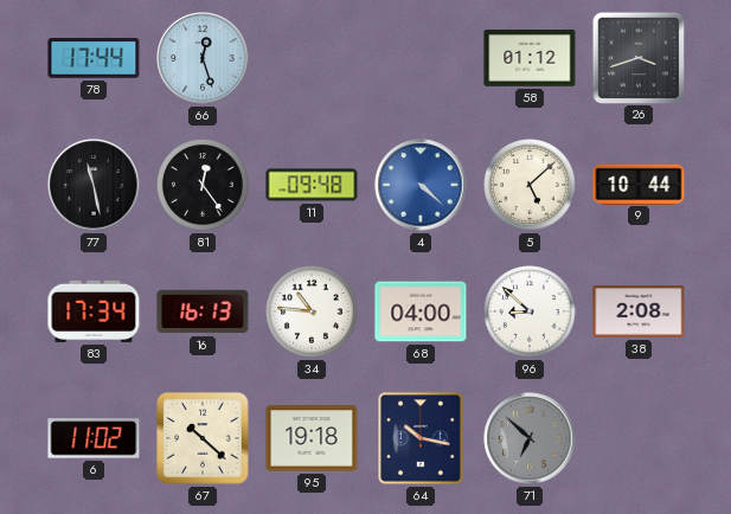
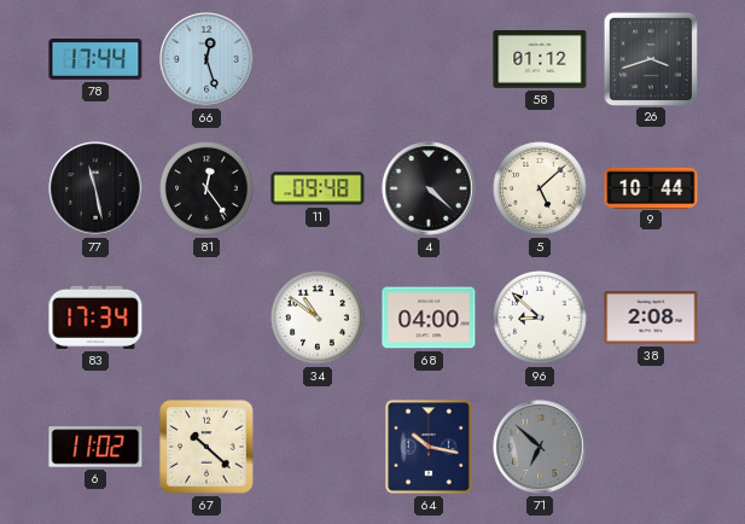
4 dial: blue -> black
16: 16:13 -> none
34: 10:46 -> 10:51
95: 19:18 -> none
